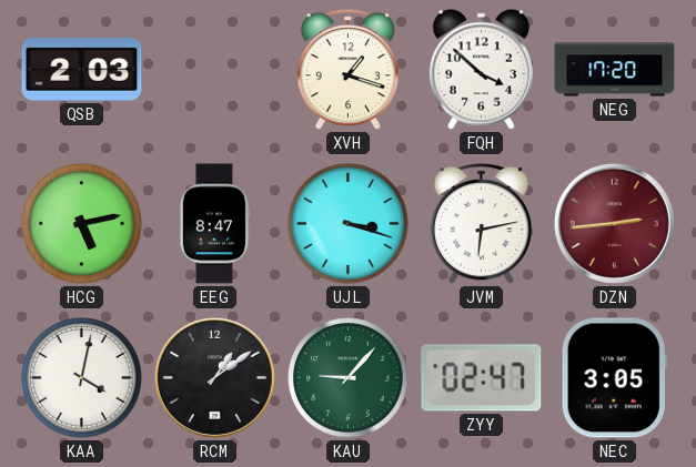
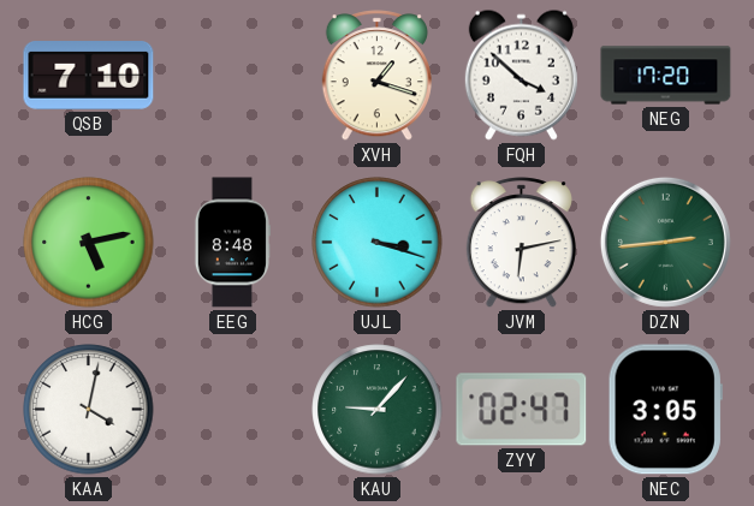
QSB: 2:03 -> 7:10
EEG: 8:47 -> 8:48
DZN dial: burgundy -> green
RCM: 1:09 -> none
